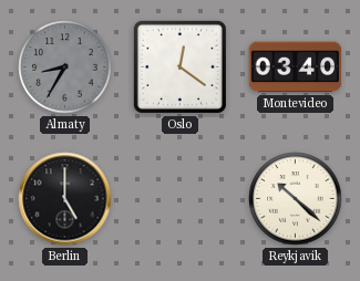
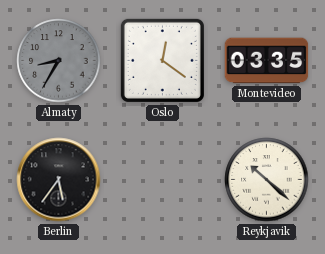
Montevideo: 03:40 -> 03:35
Berlin: 5:00 -> 5:36
